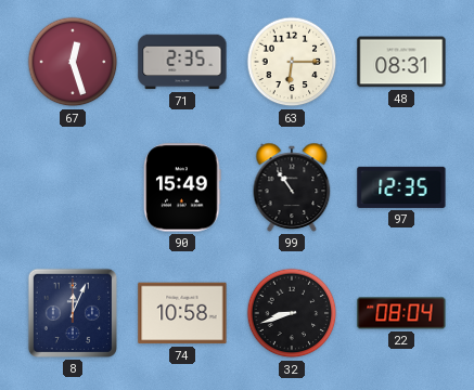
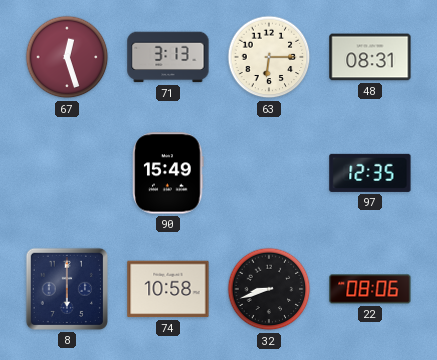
71: 2:35 -> 3:13
99: 10:54 -> none
8: 12:04 -> 6:00
22: 08:04 -> 08:06
